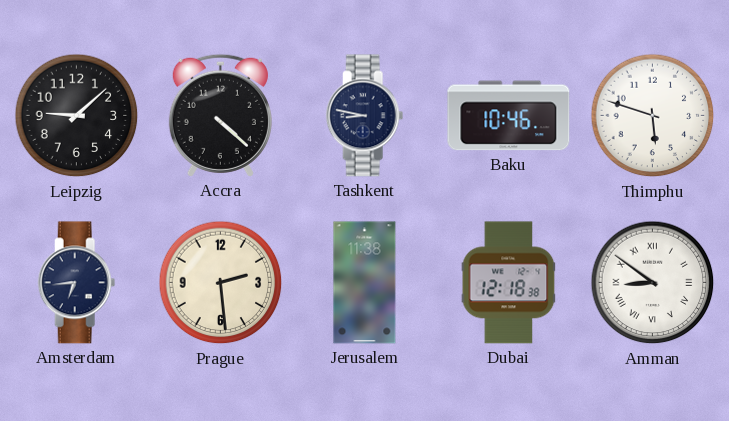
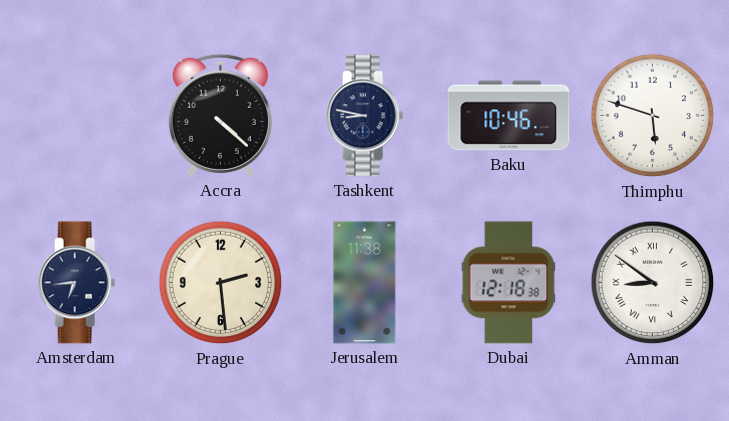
Leipzig: 9:08 -> none
